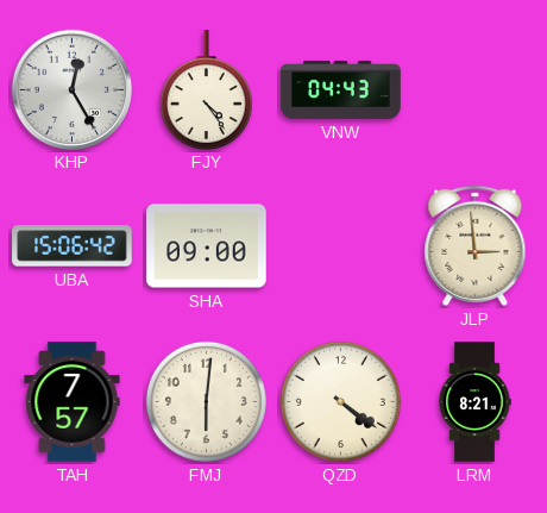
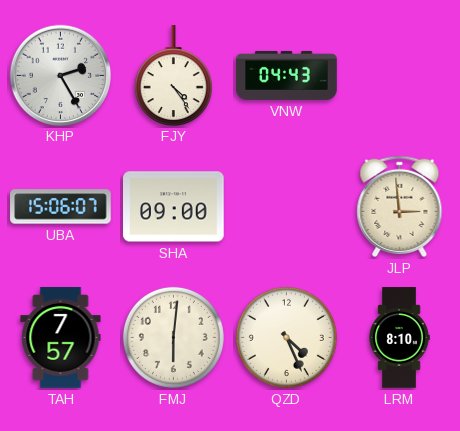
KHP: 12:25 -> 2:25
UBA: 15:06:42 -> 15:06:07
QZD: 4:21 -> 4:26
LRM: 8:21 -> 8:10
